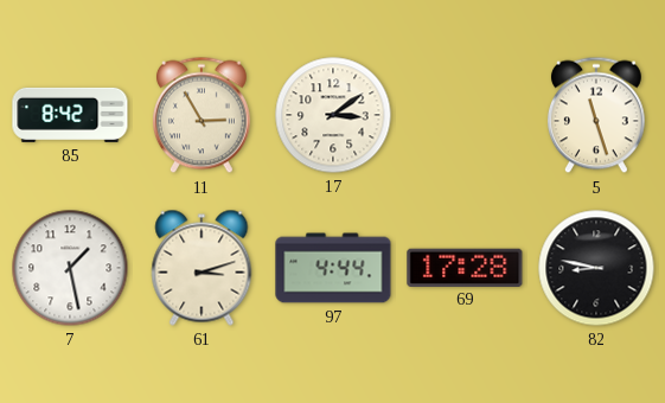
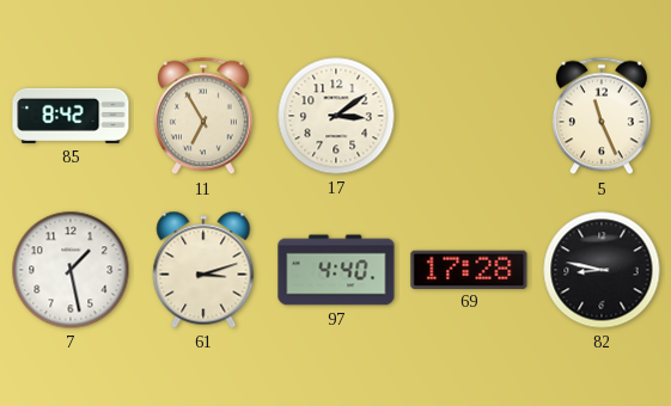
11: 2:55 -> 6:55
5: 11:27 -> 11:26
97: 4:44 -> 4:40
